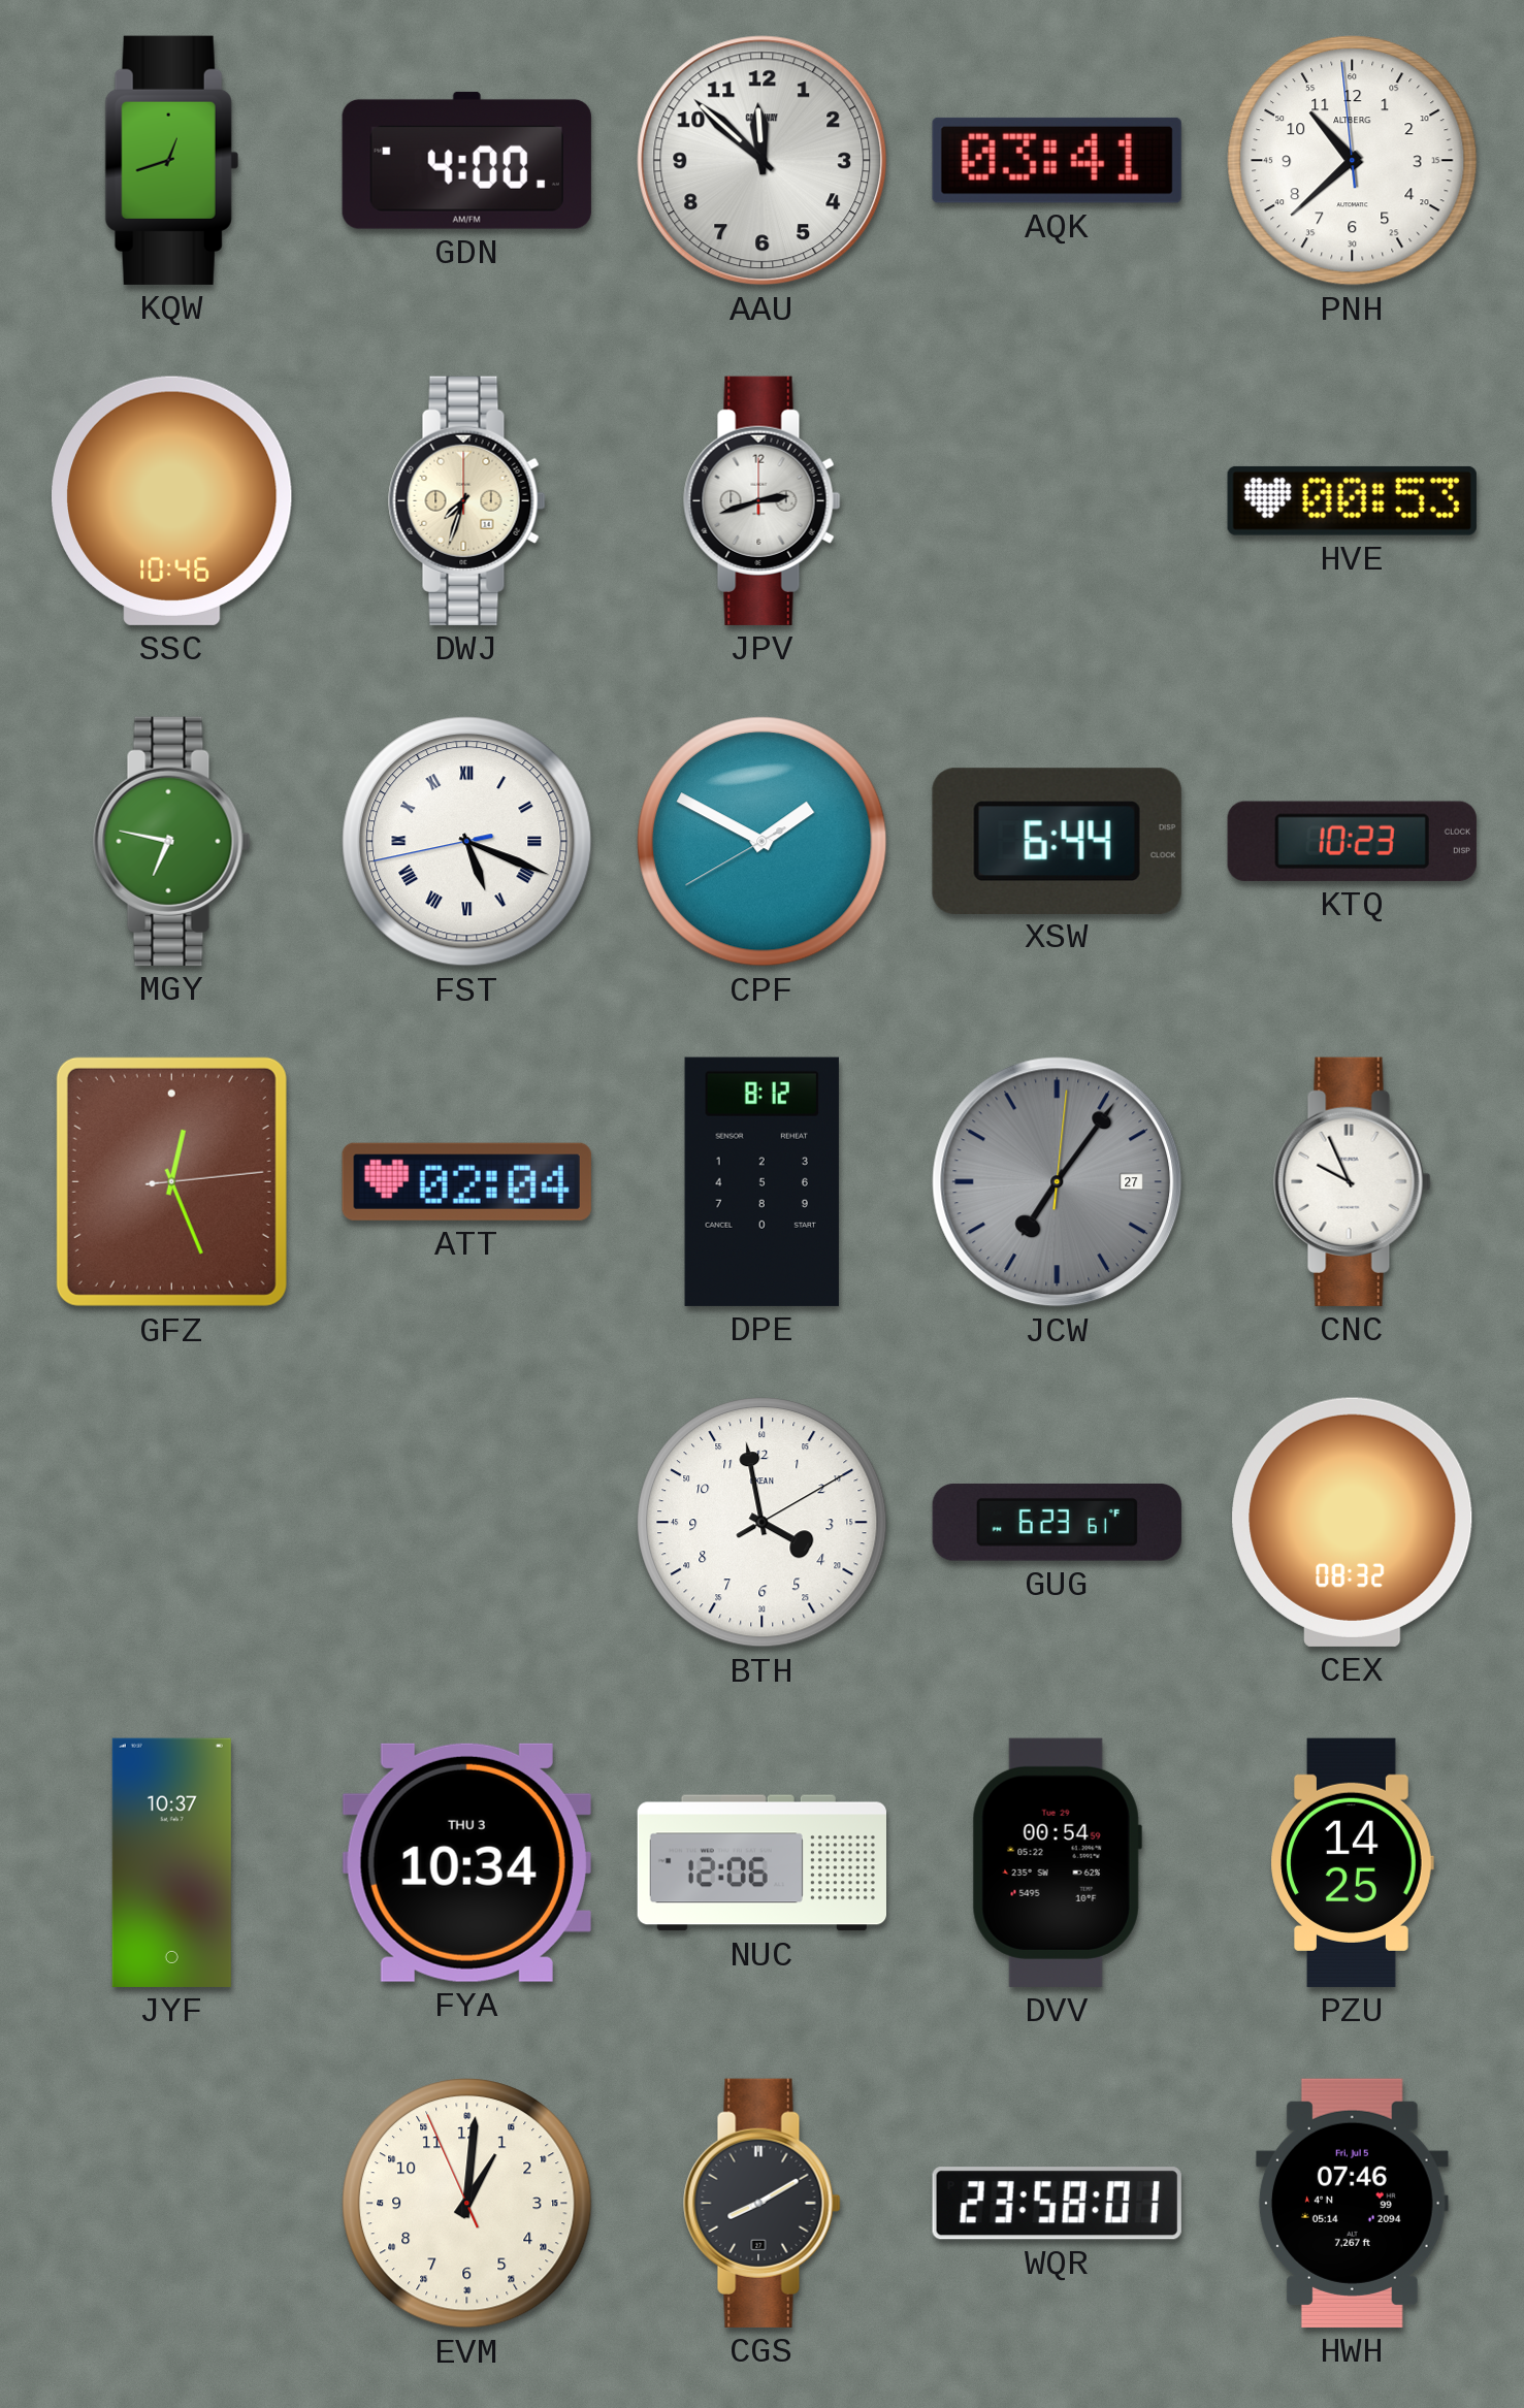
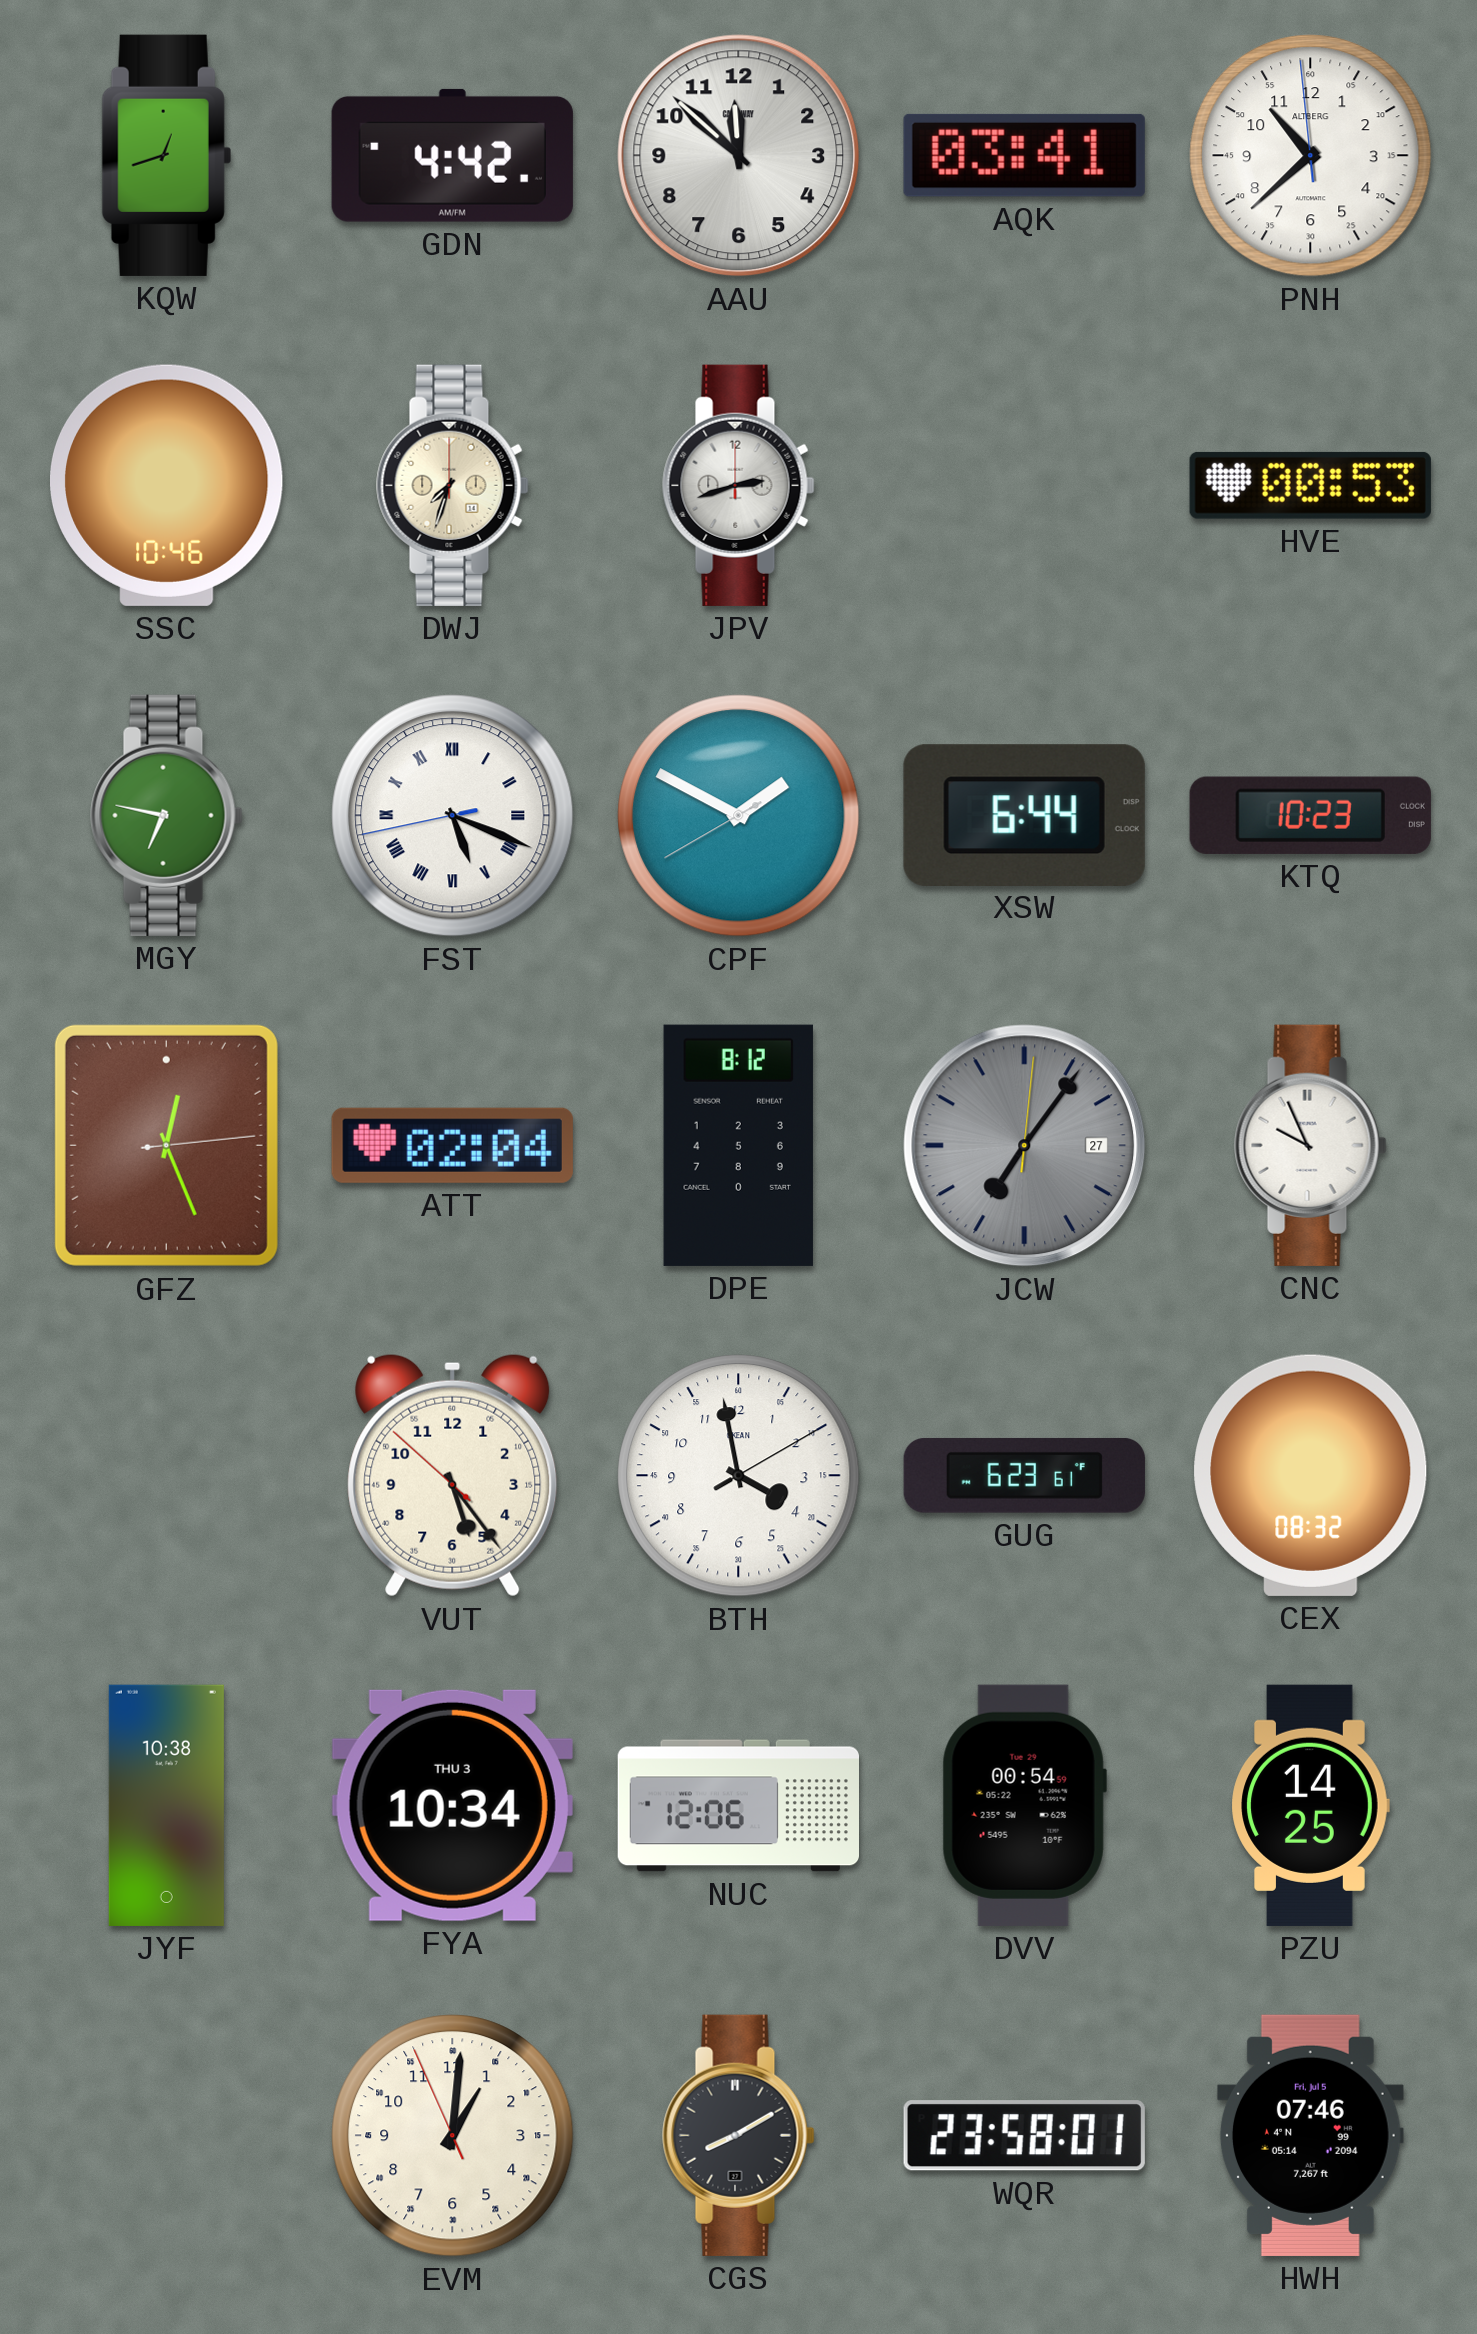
GDN: 4:00 -> 4:42
VUT: none -> 5:23
JYF: 10:37 -> 10:38
